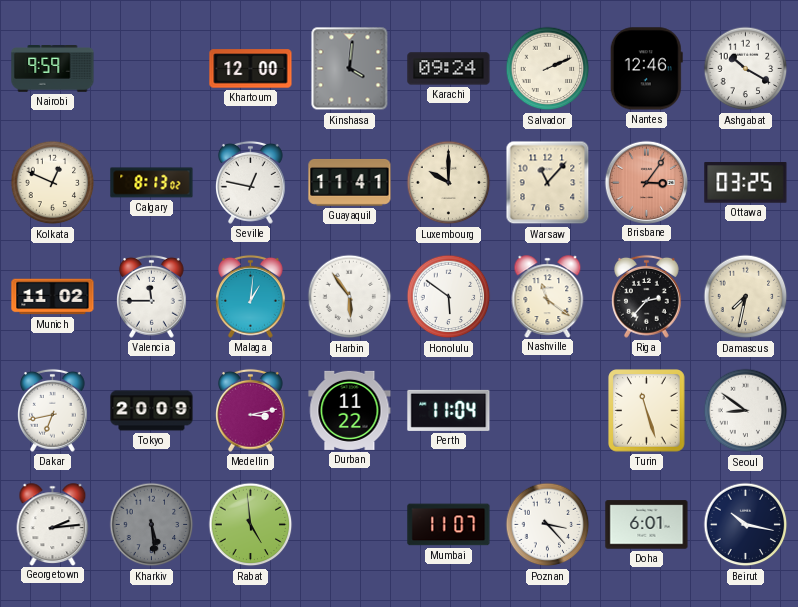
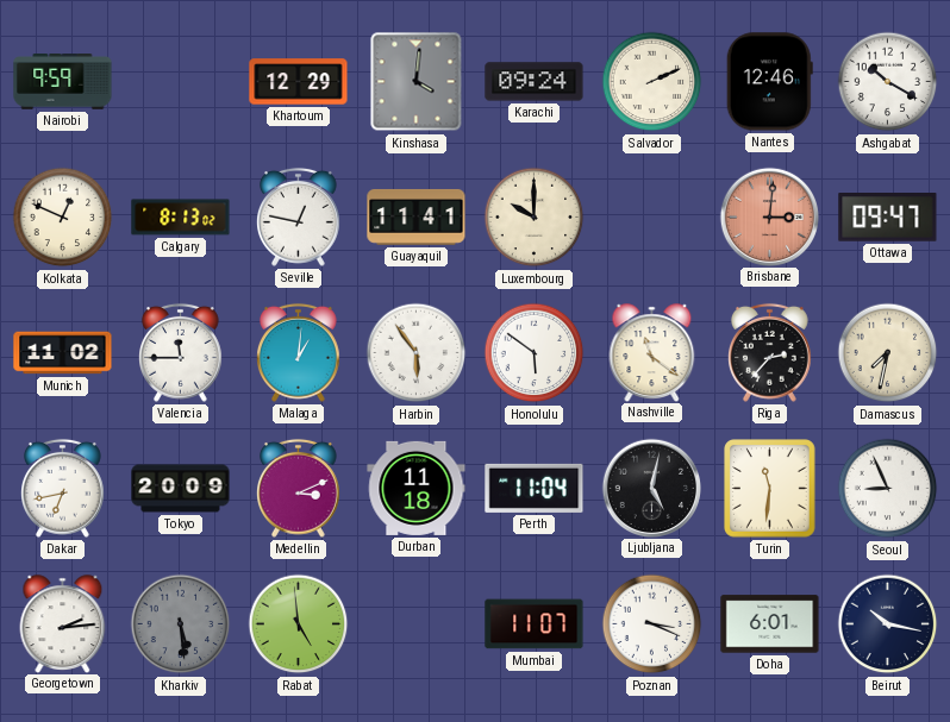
Khartoum: 12:00 -> 12:29
Warsaw: 11:07 -> none
Brisbane: 3:06 -> 3:01
Ottawa: 03:25 -> 09:47
Medellin: 3:13 -> 3:11
Durban: 11:22 -> 11:18
Ljubljana: none -> 5:02
Turin: 11:27 -> 11:31
Seoul: 8:51 -> 8:56
Poznan: 3:23 -> 3:19
